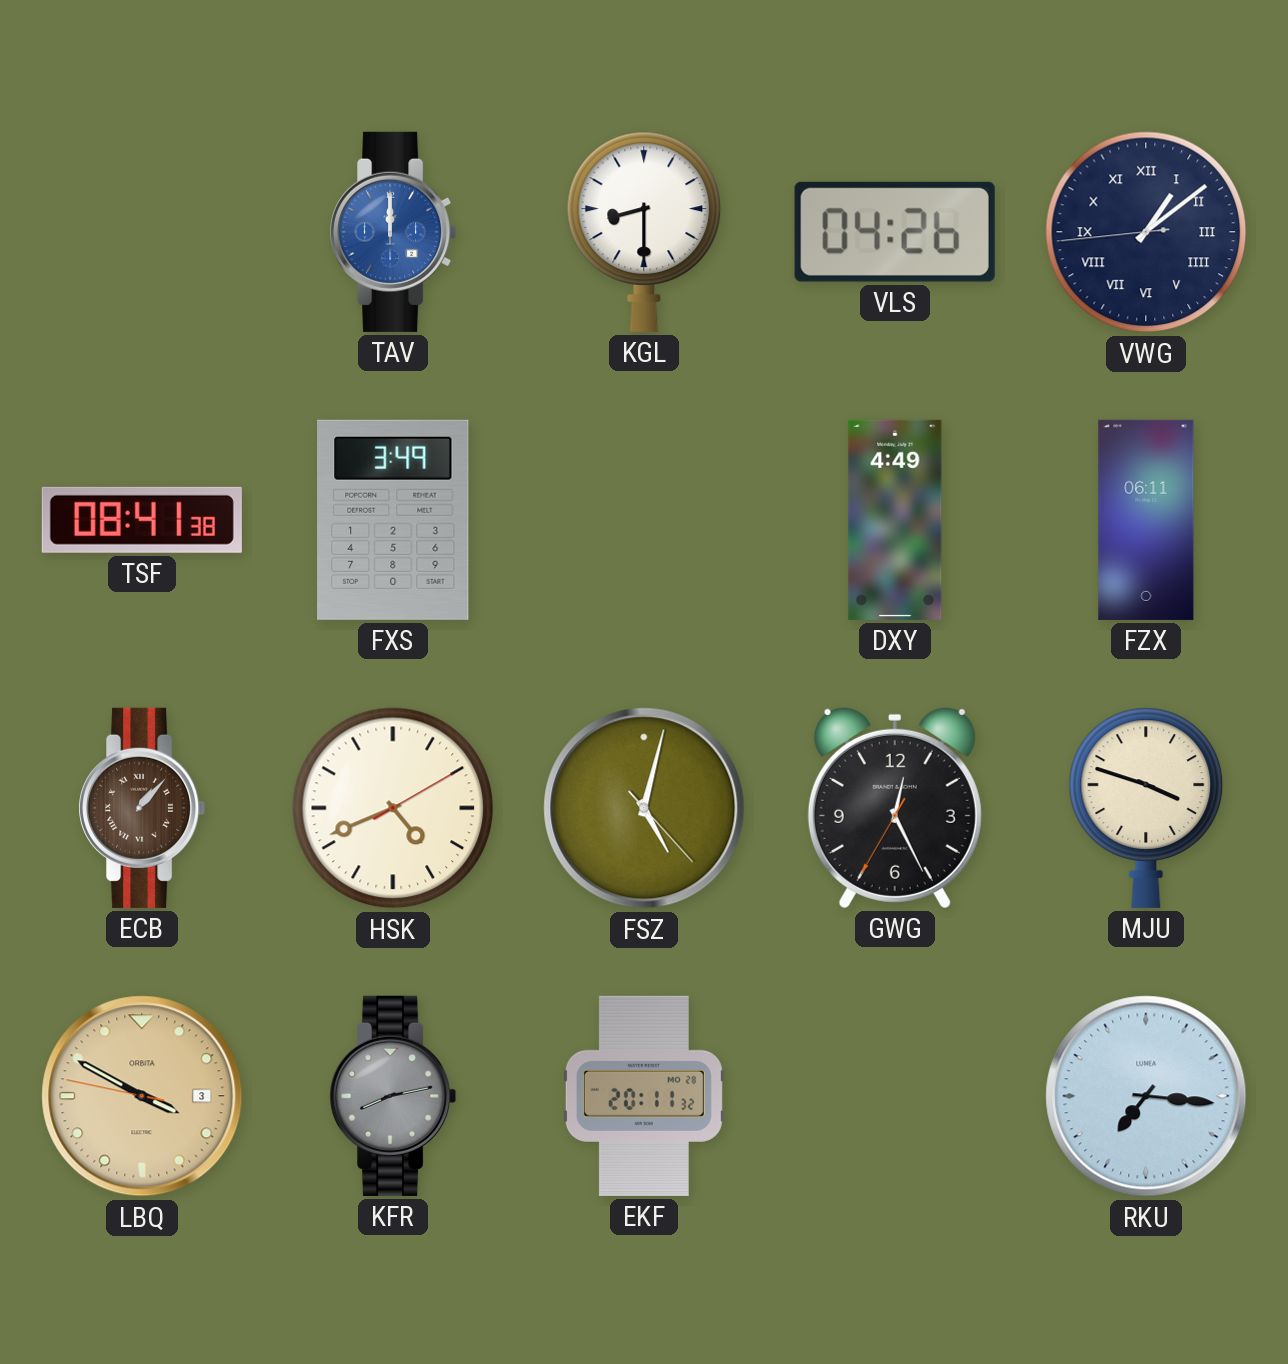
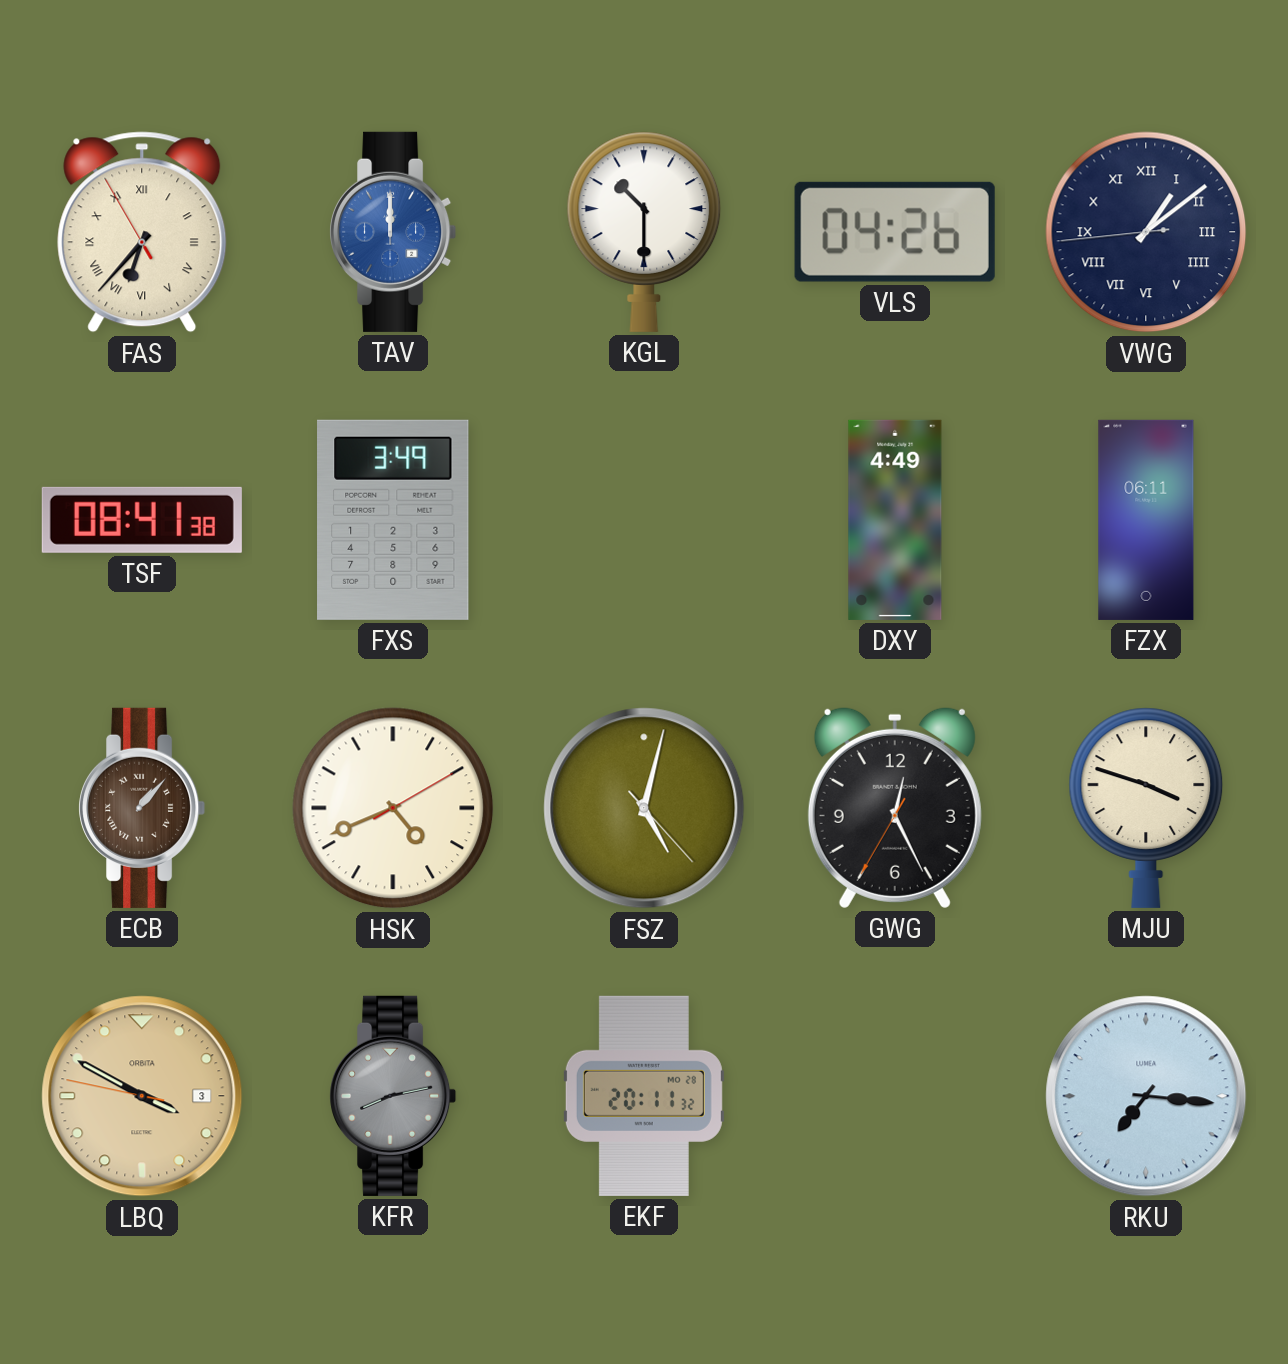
FAS: none -> 6:36
KGL: 8:30 -> 10:30
